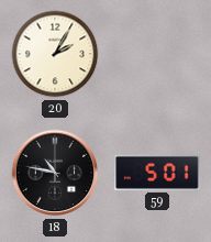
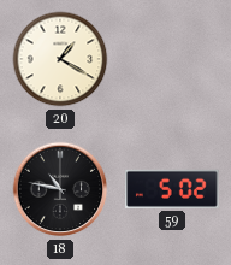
20: 2:05 -> 1:20
59: 5:01 -> 5:02
